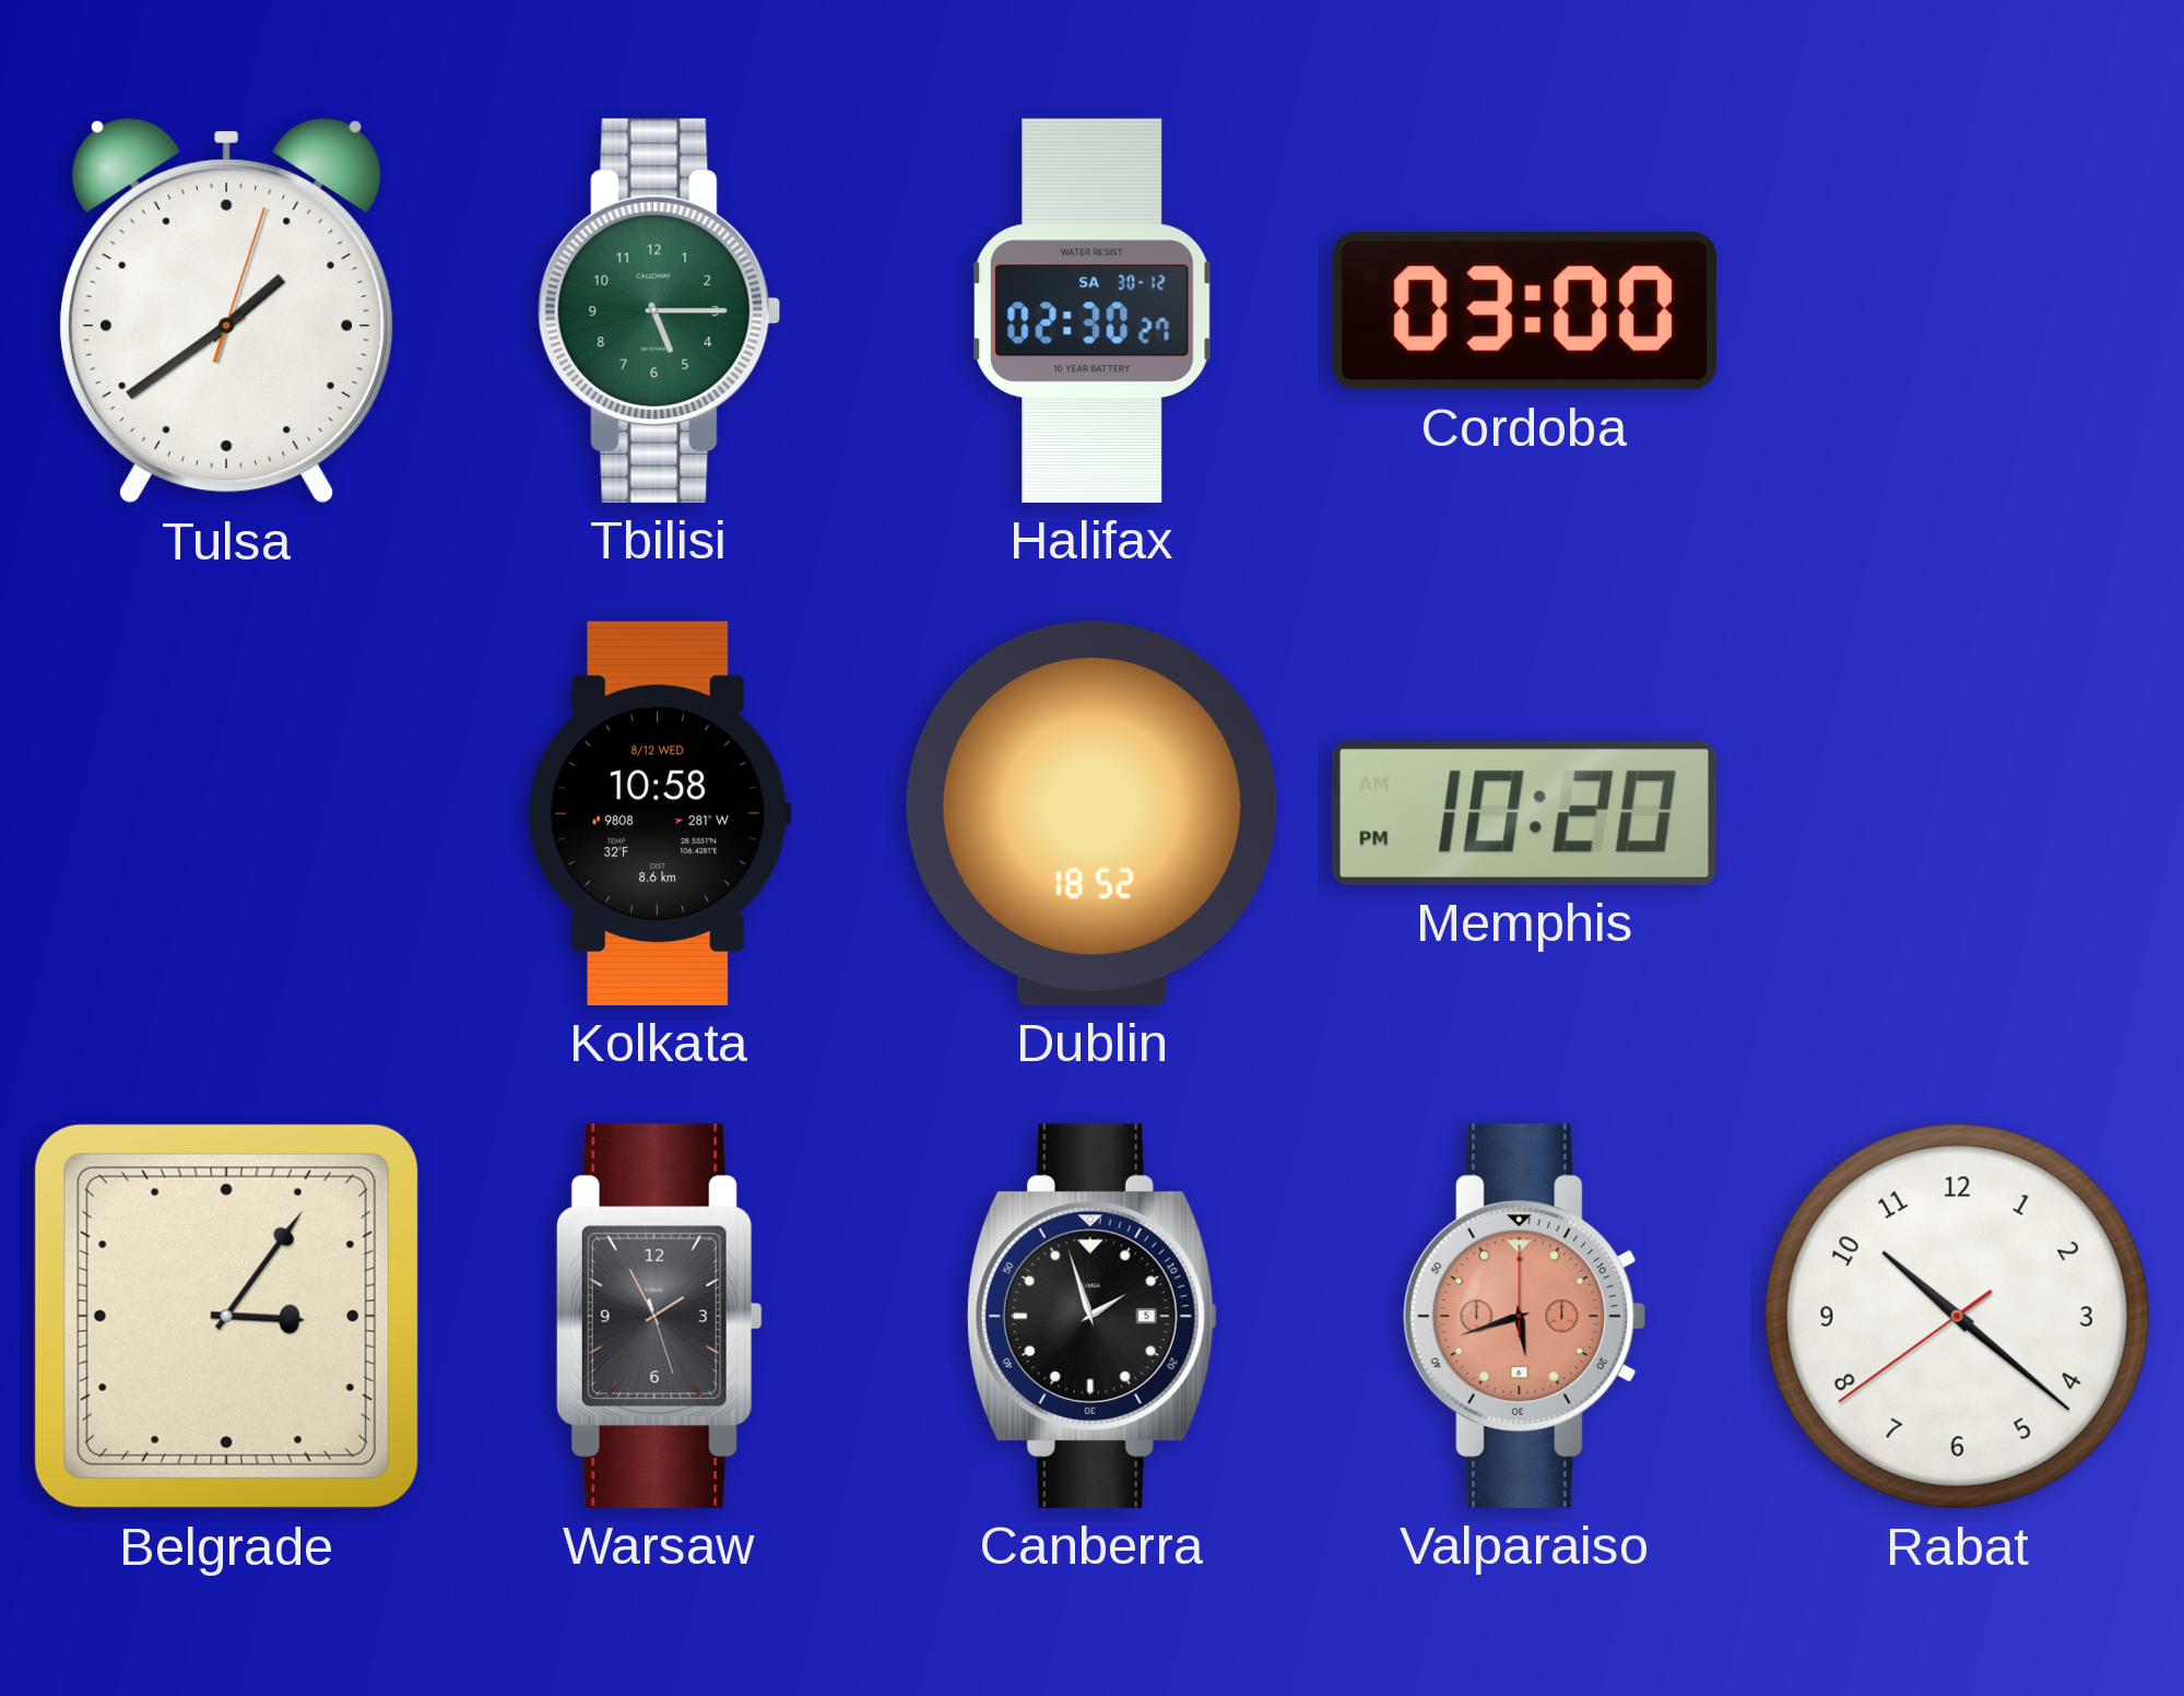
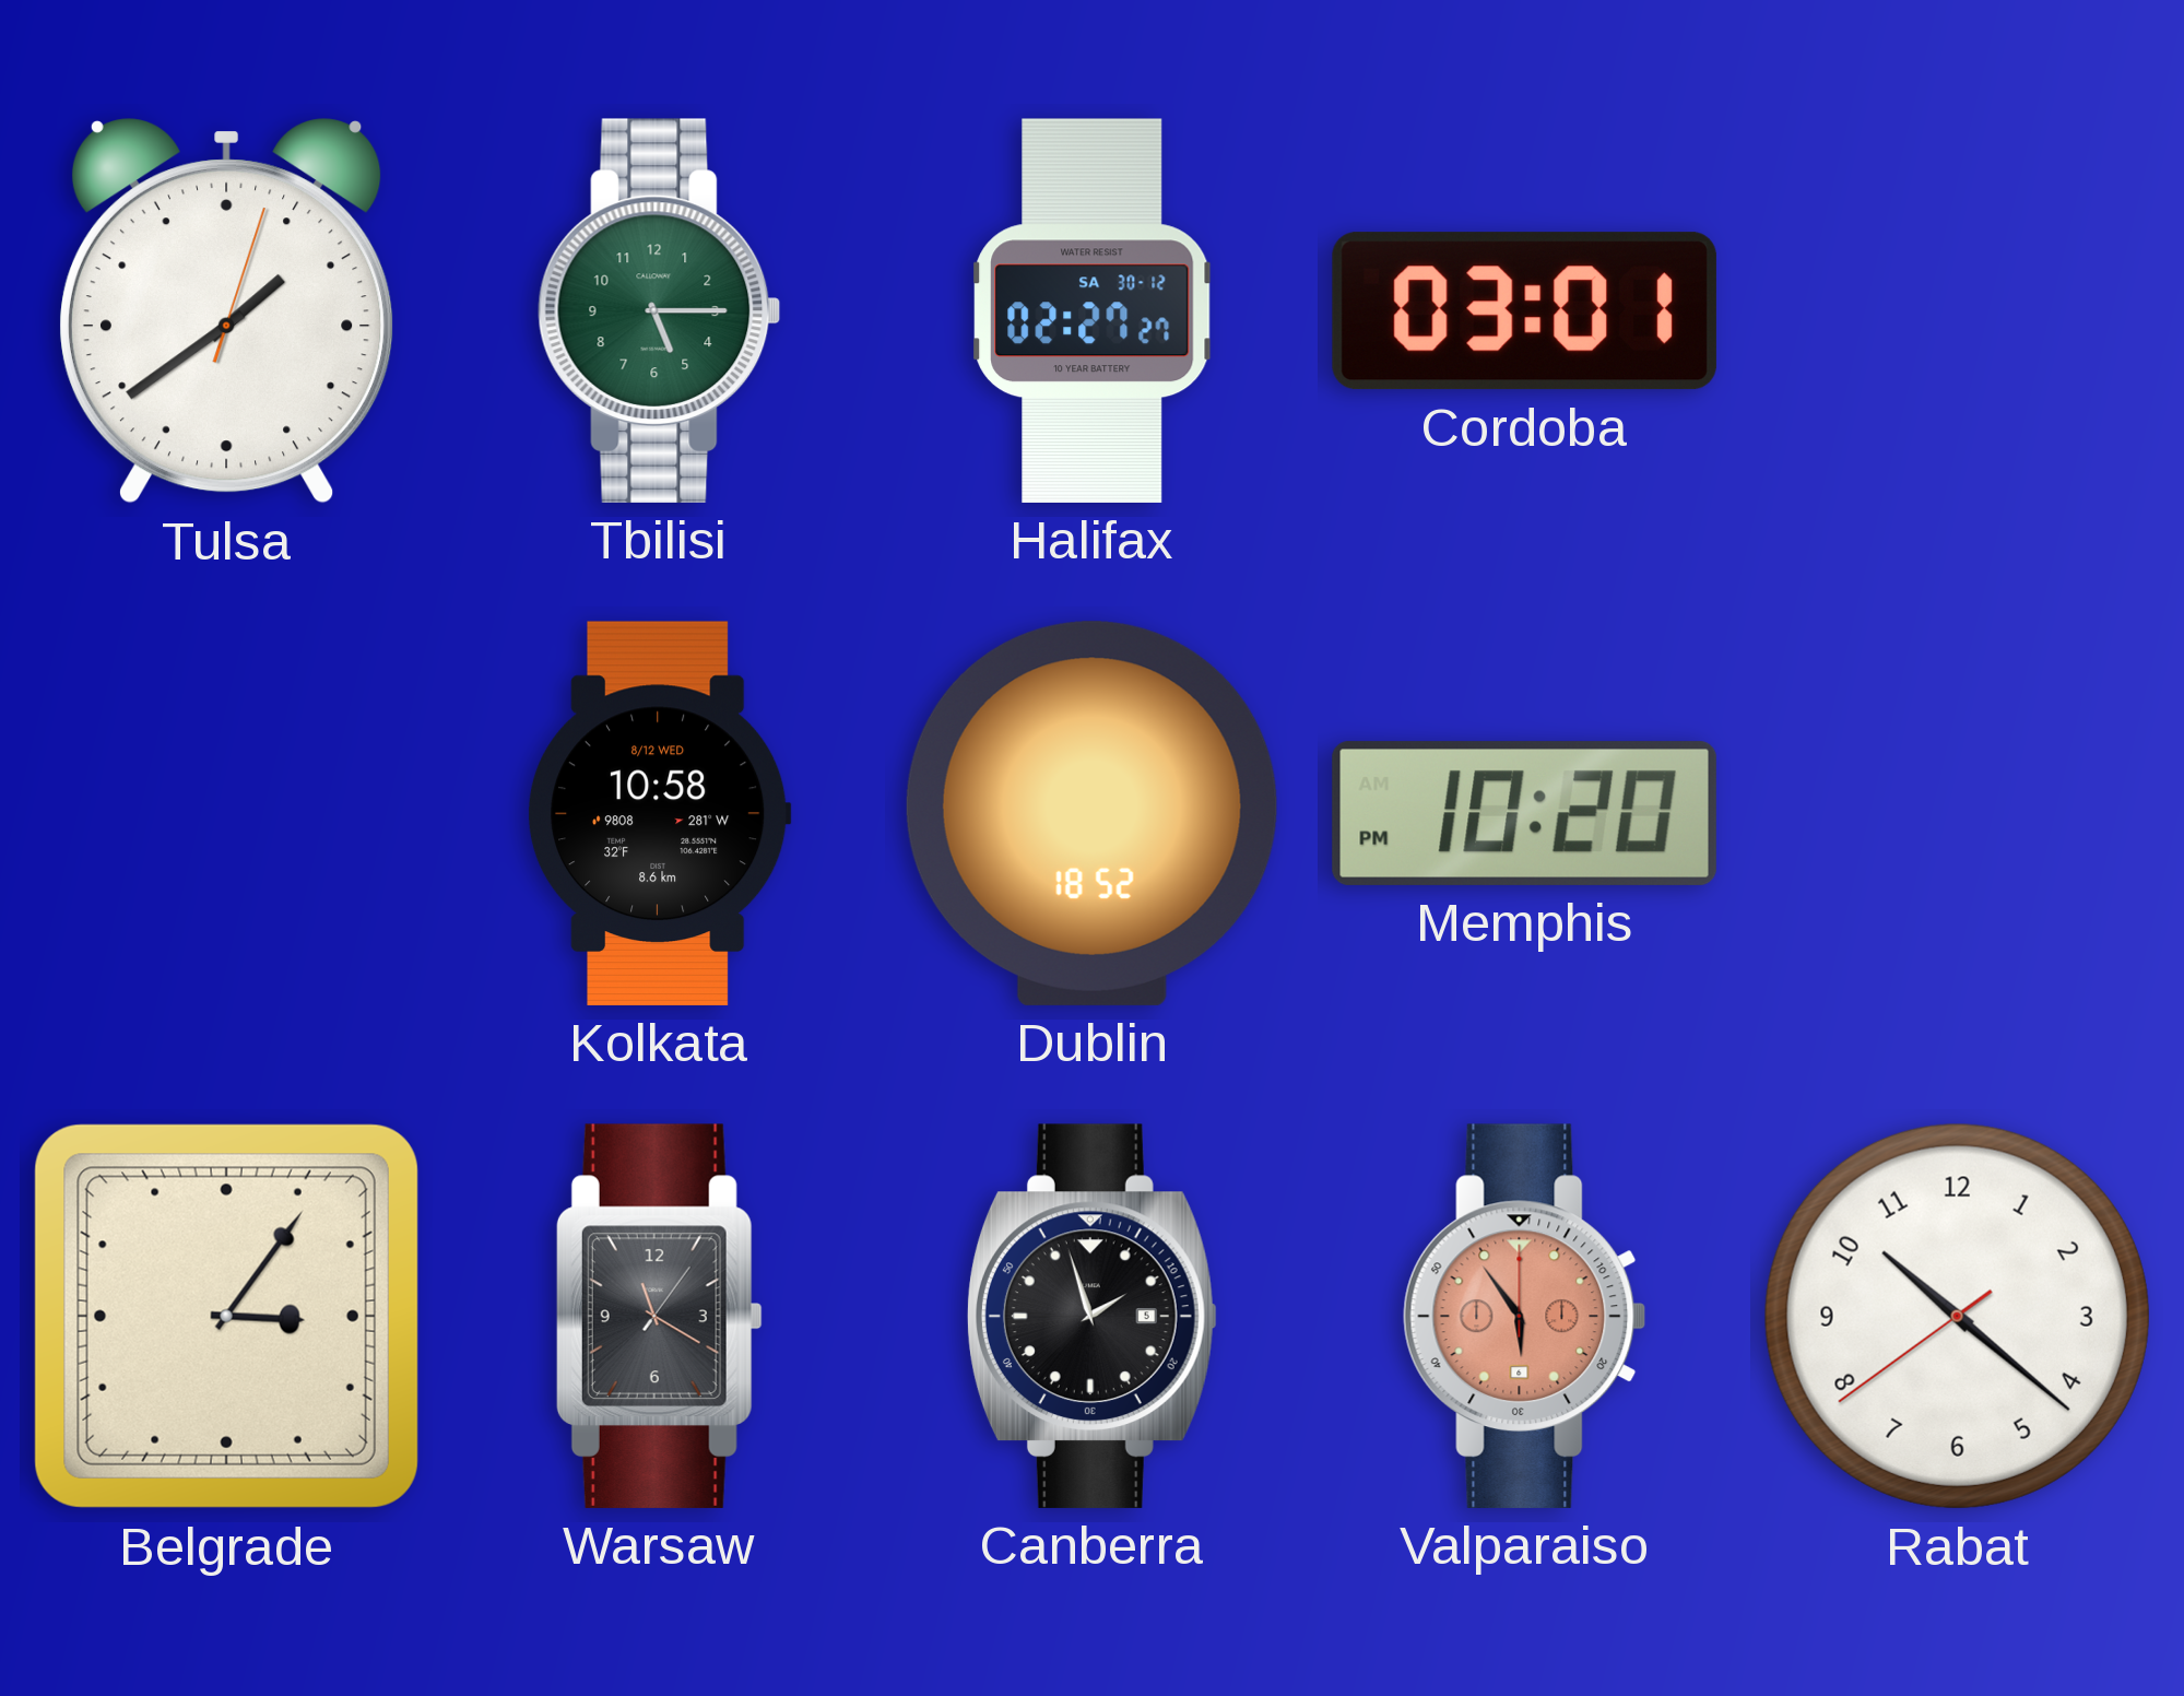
Halifax: 02:30 -> 02:27
Cordoba: 03:00 -> 03:01
Warsaw: 1:55 -> 11:20
Valparaiso: 5:42 -> 5:54
